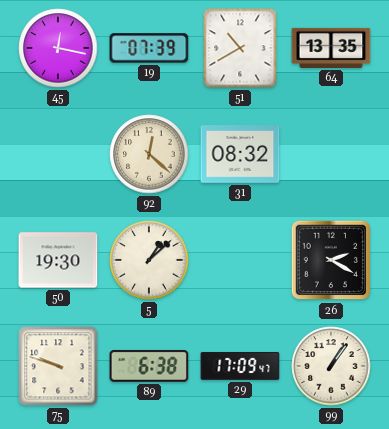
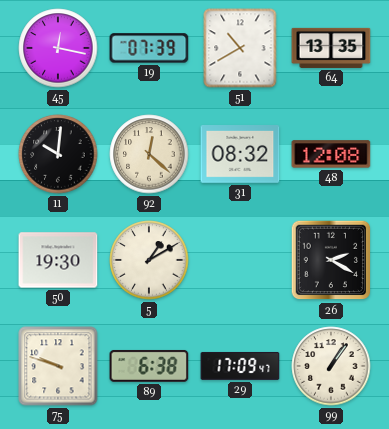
11: none -> 10:01
48: none -> 12:08
5: 1:08 -> 1:10
